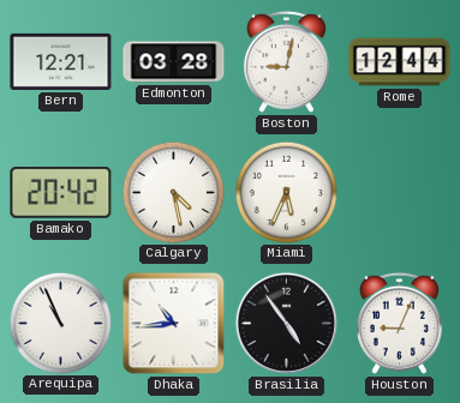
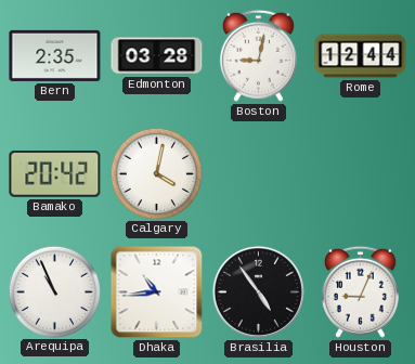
Bern: 12:21 -> 2:35
Calgary: 4:28 -> 4:02
Miami: 5:34 -> none
